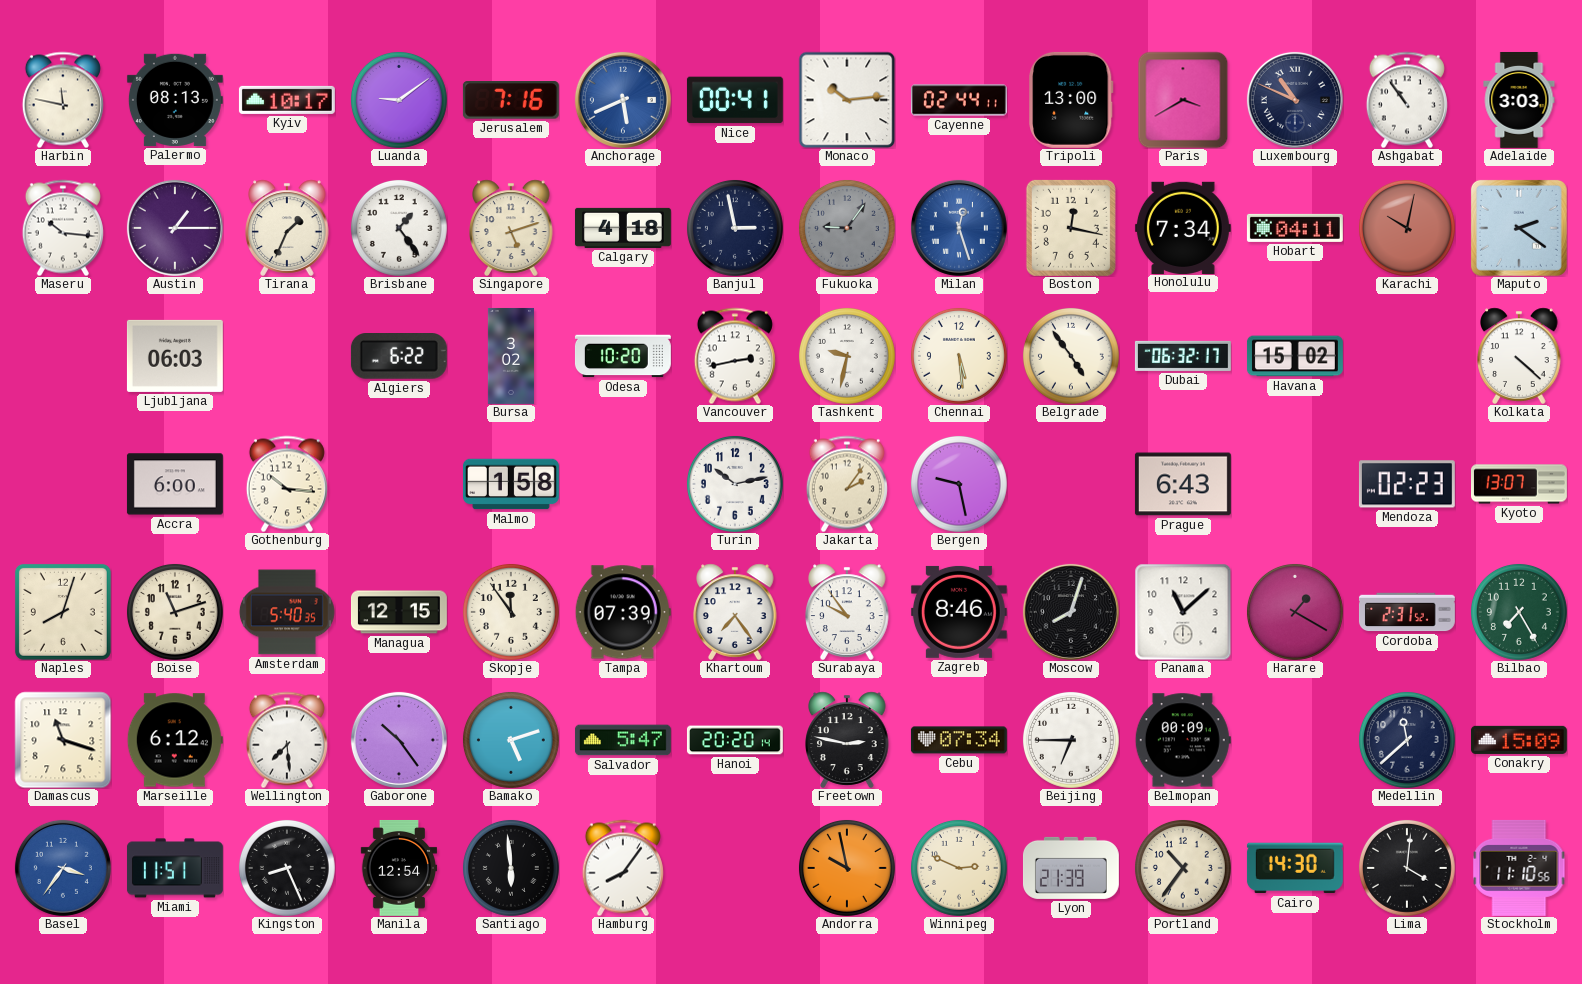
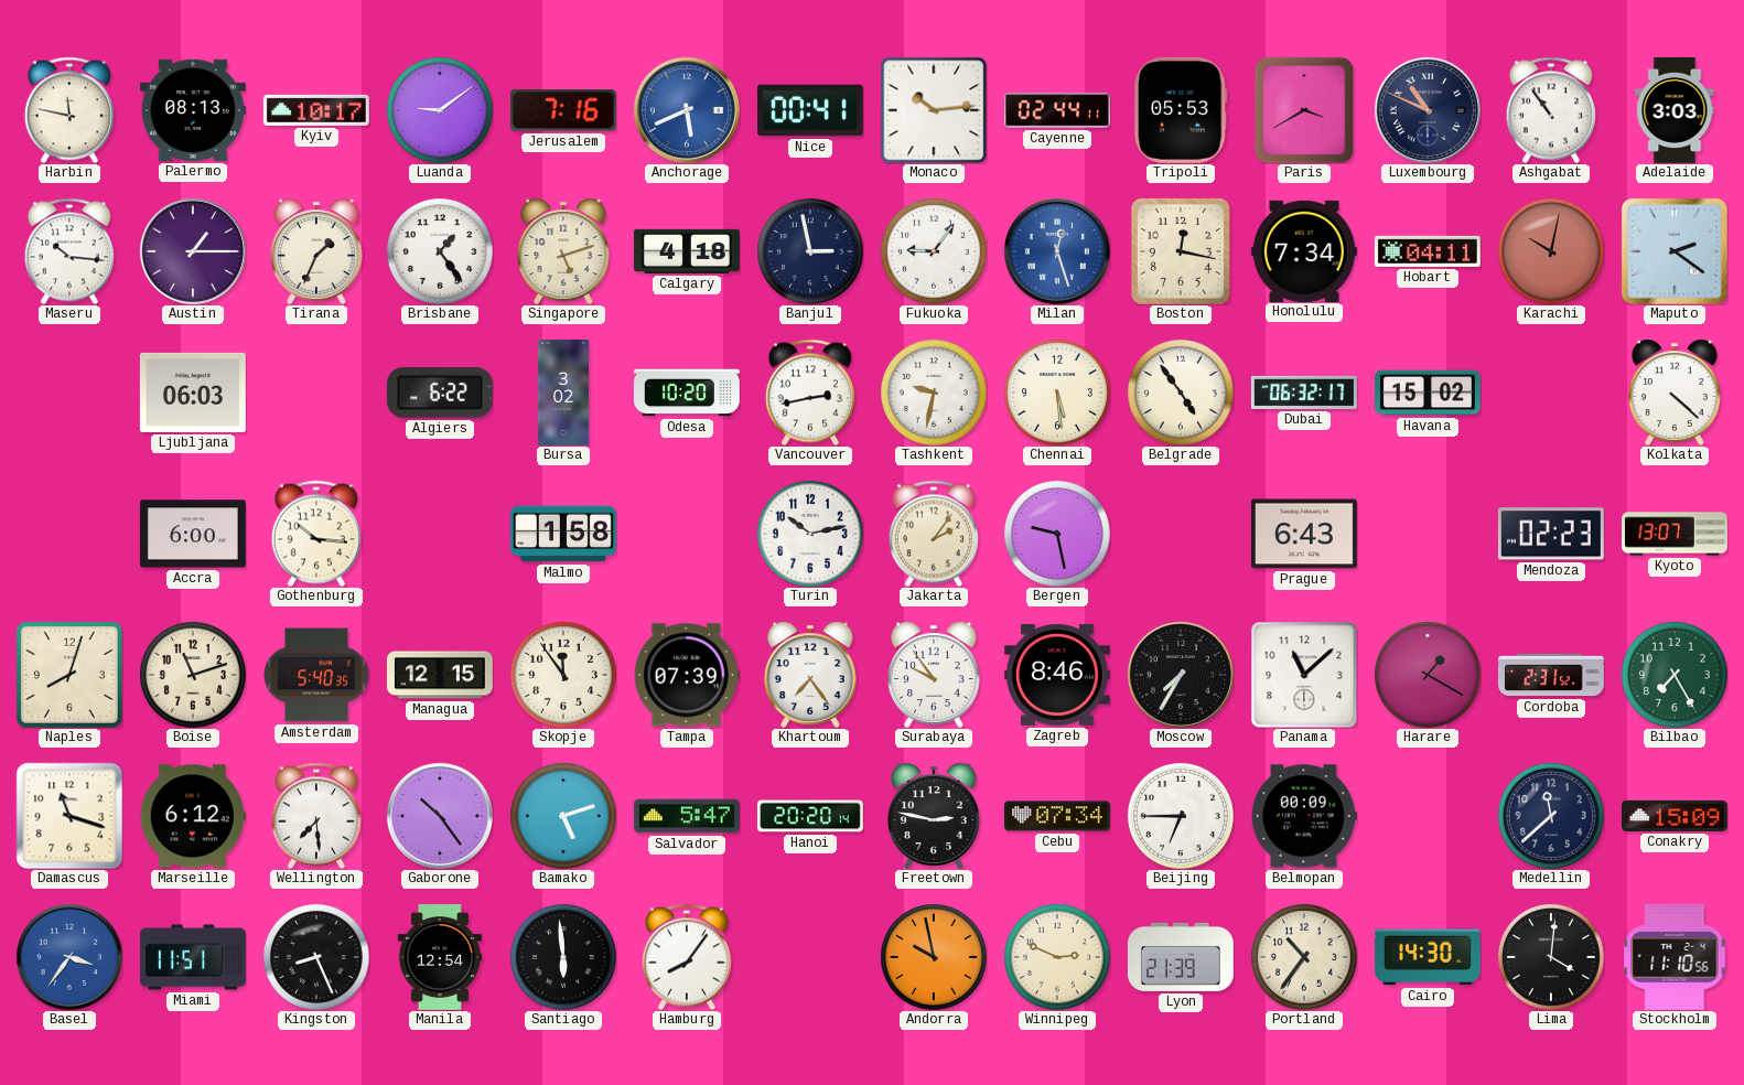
Tripoli: 13:00 -> 05:53
Fukuoka dial: grey -> white
Moscow: 8:03 -> 7:35
